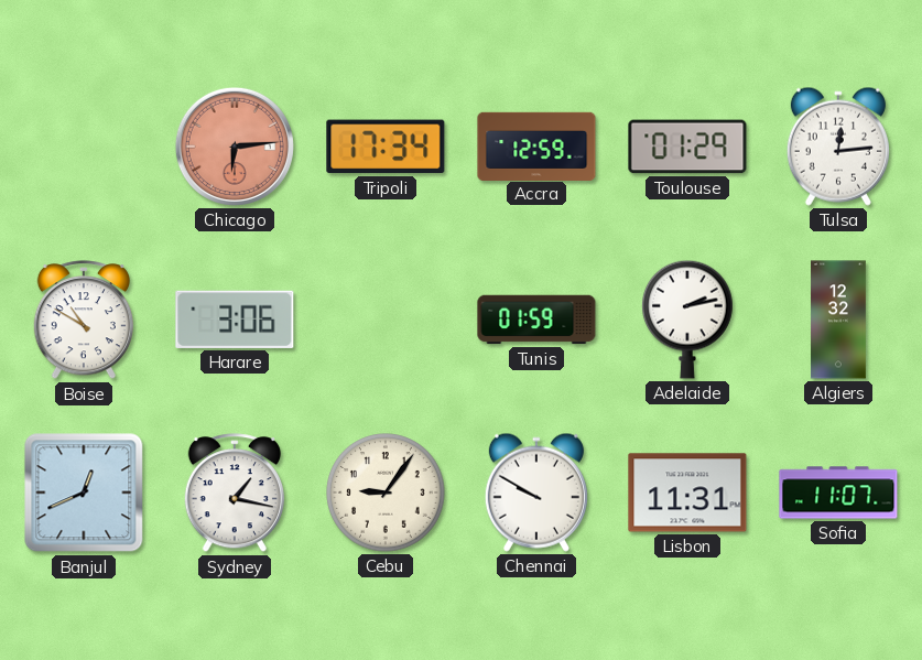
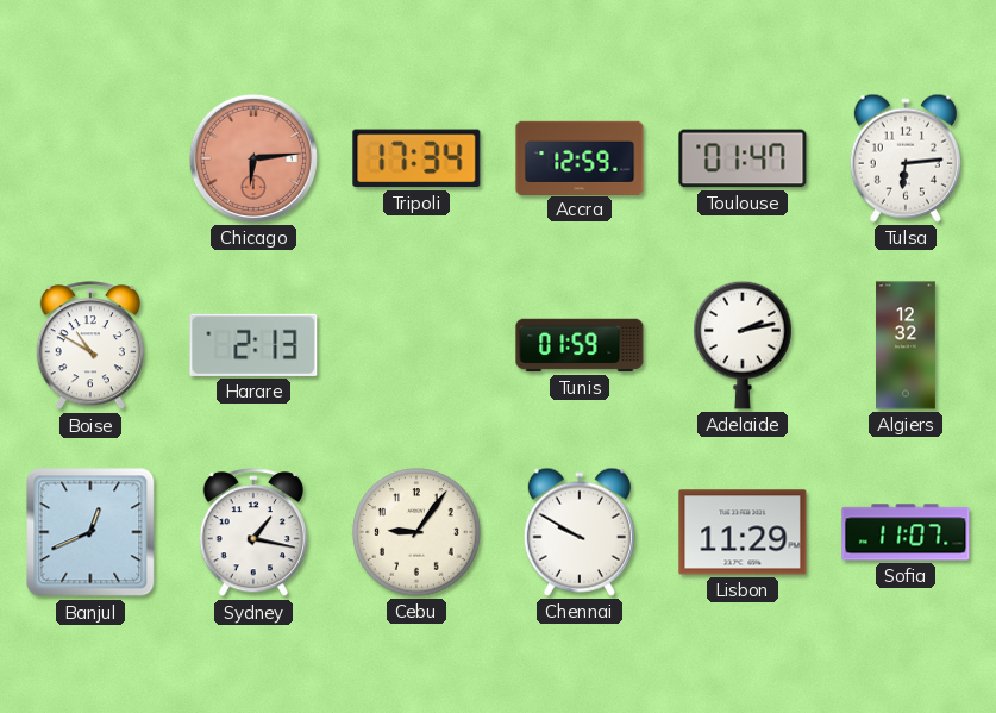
Toulouse: 01:29 -> 01:47
Tulsa: 12:14 -> 6:14
Harare: 3:06 -> 2:13
Lisbon: 11:31 -> 11:29
